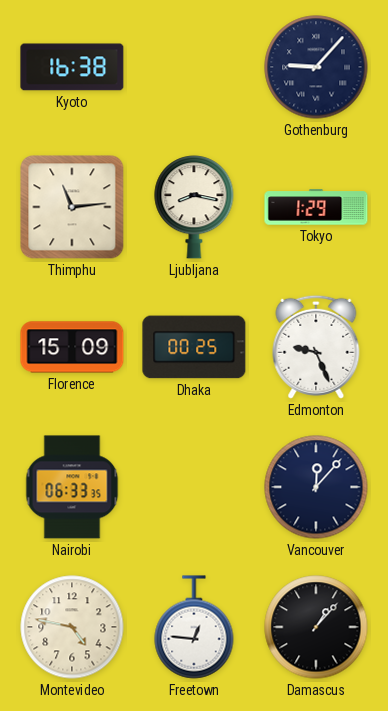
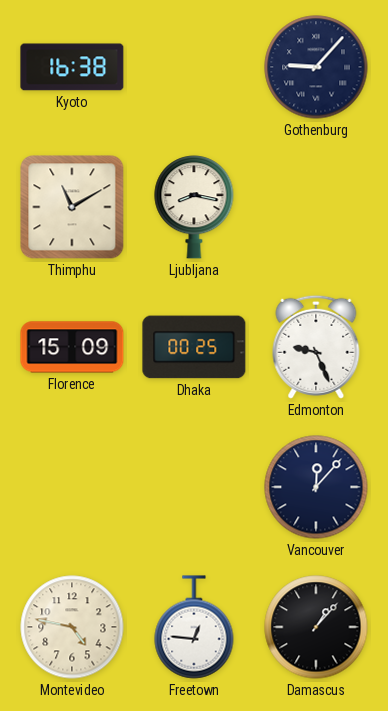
Thimphu: 11:14 -> 11:10
Tokyo: 1:29 -> none
Nairobi: 06:33 -> none
